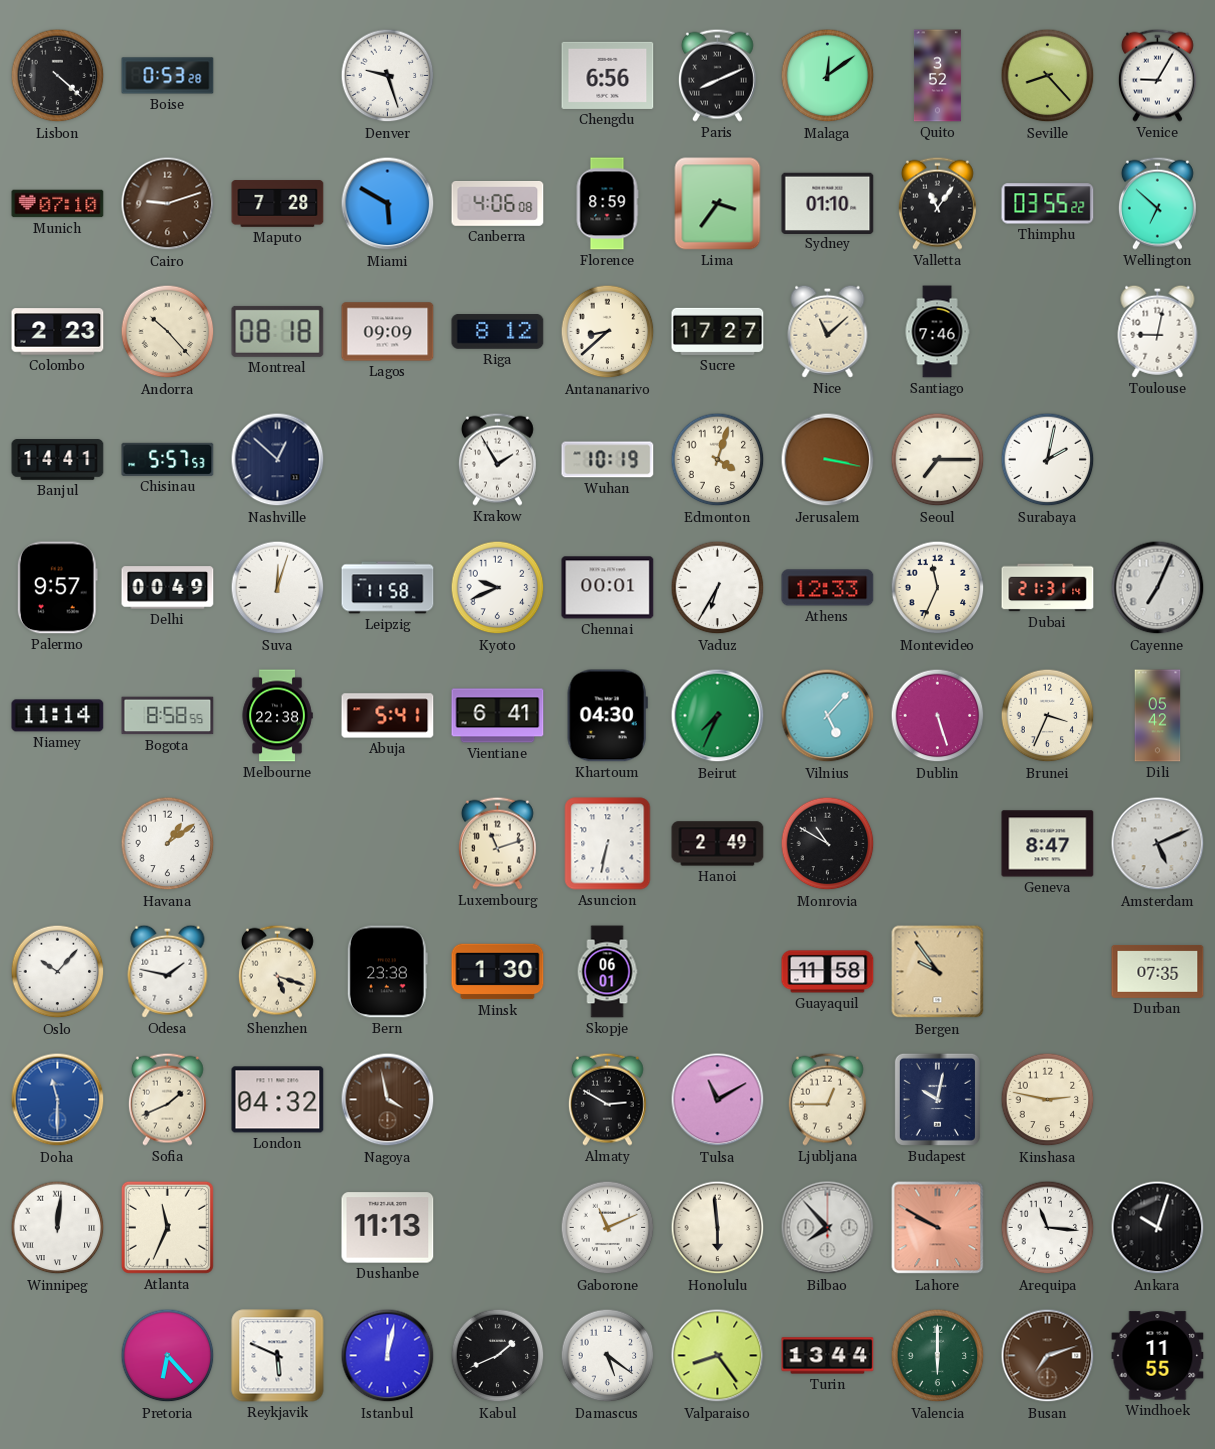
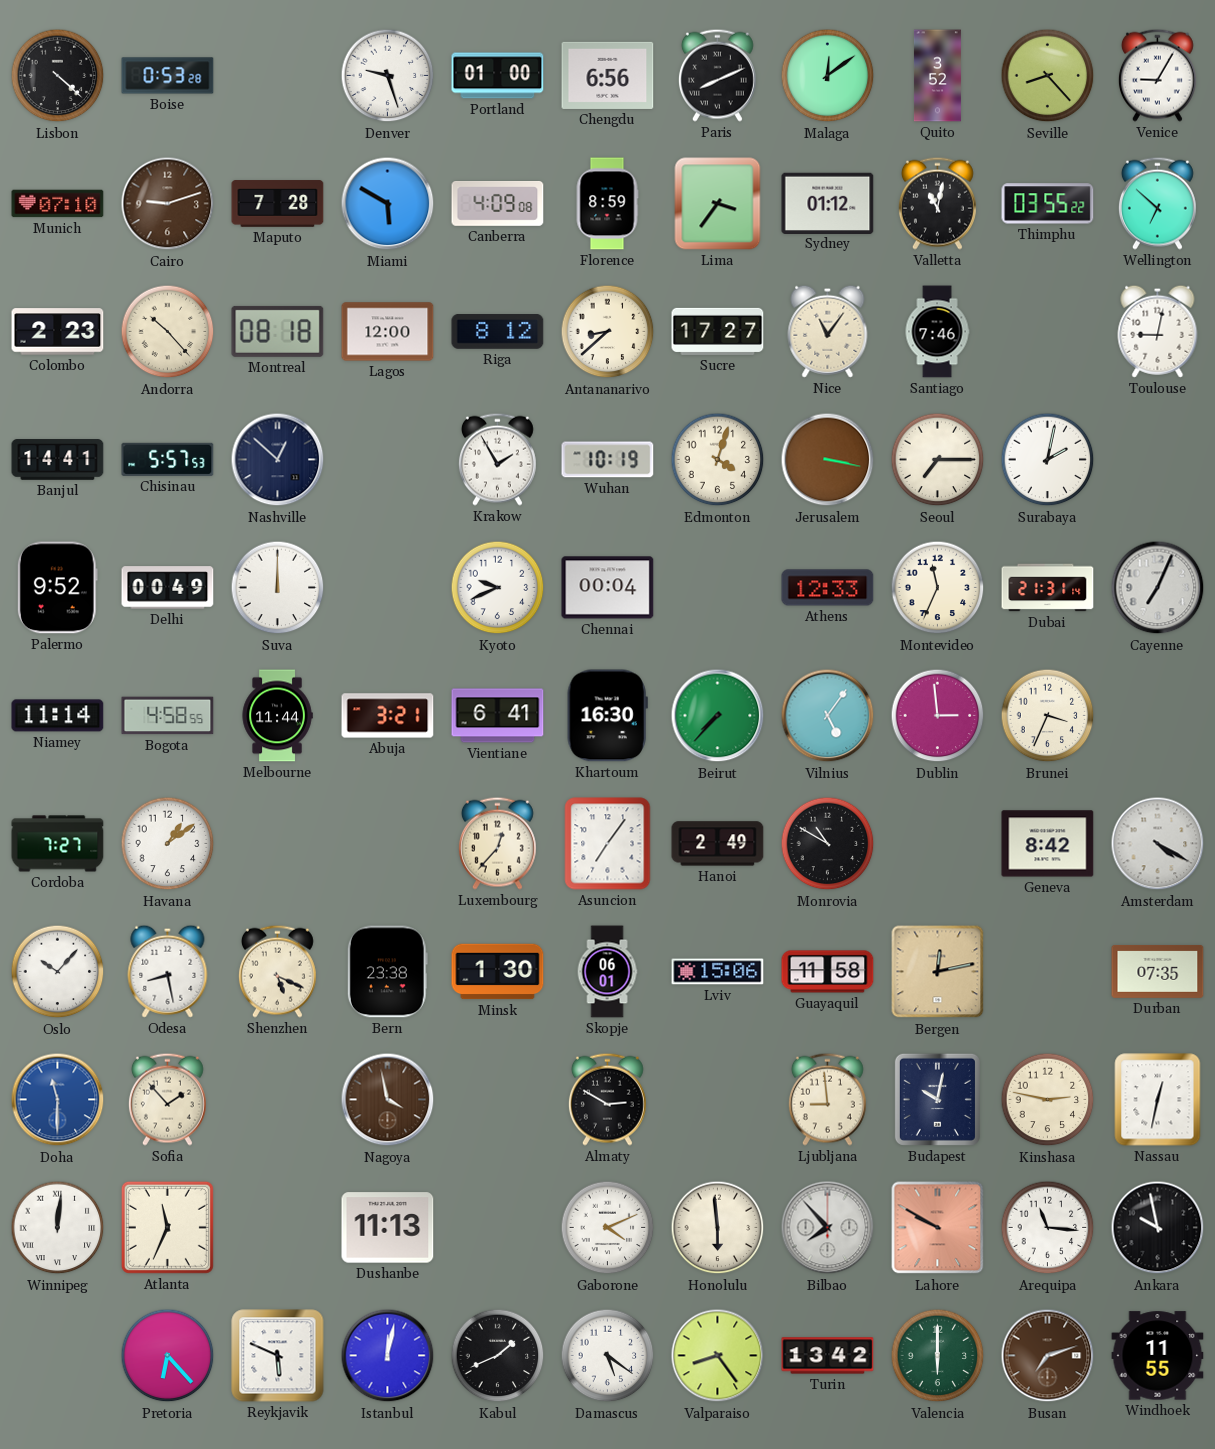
Portland: none -> 01:00
Canberra: 4:06 -> 4:09
Sydney: 01:10 -> 01:12
Valletta: 11:06 -> 11:02
Lagos: 09:09 -> 12:00
Nice: 11:08 -> 11:06
Palermo: 9:57 -> 9:52
Suva: 12:03 -> 12:00
Leipzig: 11:58 -> none
Chennai: 00:01 -> 00:04
Vaduz: 6:35 -> none
Bogota: 8:58 -> 4:58
Melbourne: 22:38 -> 11:44
Abuja: 5:41 -> 3:21
Khartoum: 04:30 -> 16:30
Beirut: 7:34 -> 7:37
Vilnius: 5:07 -> 5:06
Dublin: 5:27 -> 2:59
Dili: 05:42 -> none
Cordoba: none -> 7:27
Luxembourg: 11:12 -> 12:37
Asuncion: 6:32 -> 7:06
Geneva: 8:47 -> 8:42
Amsterdam: 5:11 -> 4:20
Odesa: 1:47 -> 8:28
Shenzhen: 5:18 -> 5:19
Lviv: none -> 15:06
Bergen: 9:54 -> 12:13
Sofia: 1:41 -> 1:53
London: 04:32 -> none
Tulsa: 11:10 -> none
Ljubljana: 12:45 -> 8:59
Nassau: none -> 12:32
Gaborone: 11:11 -> 4:11
Ankara: 10:03 -> 9:58
Turin: 13:44 -> 13:42
